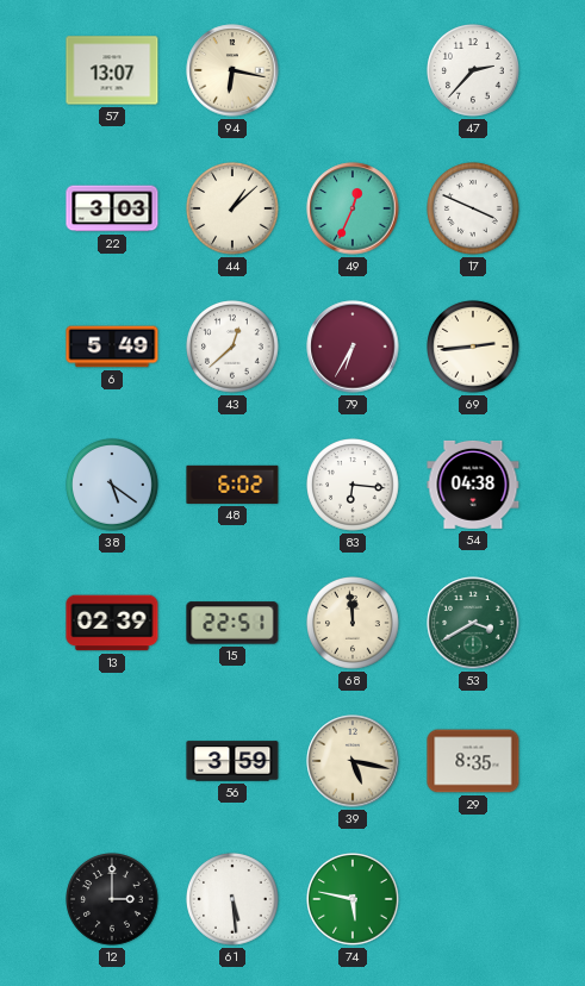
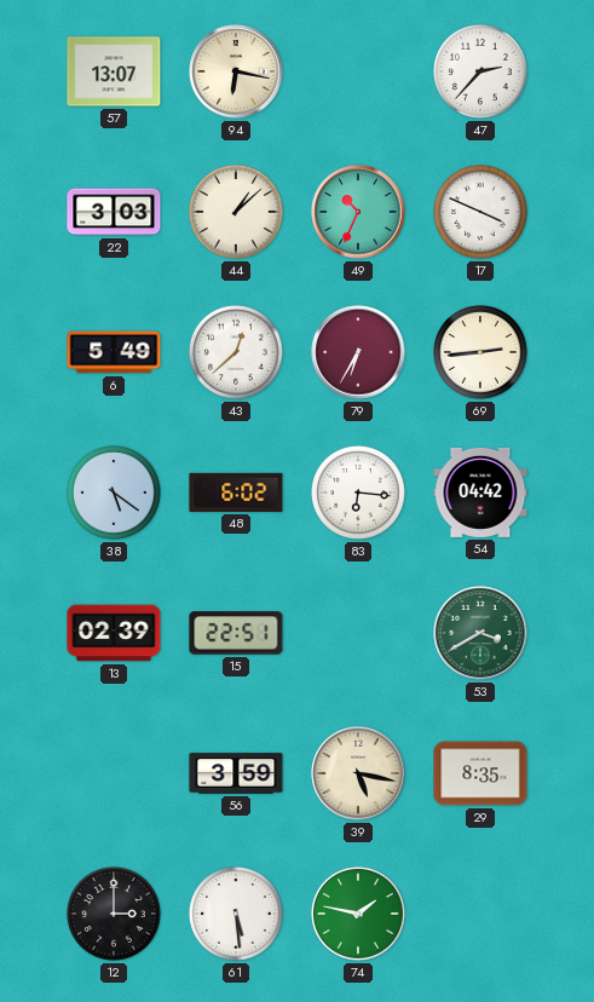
49: 12:34 -> 10:34
54: 04:38 -> 04:42
68: 11:59 -> none
74: 5:47 -> 1:47
